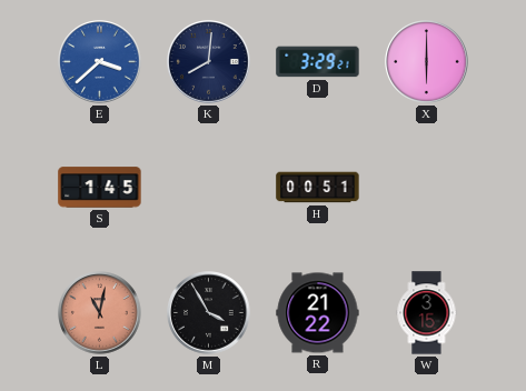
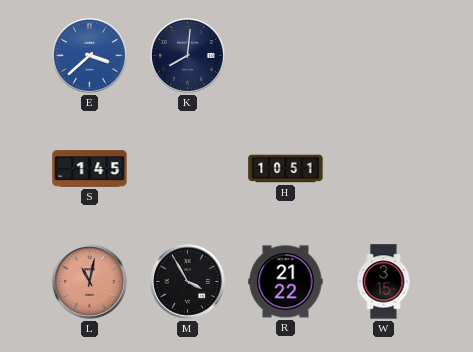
D: 3:29 -> none
X: 6:00 -> none
H: 00:51 -> 10:51
